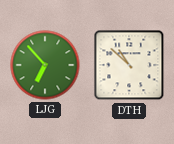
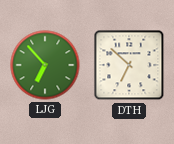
DTH: 10:52 -> 6:52
